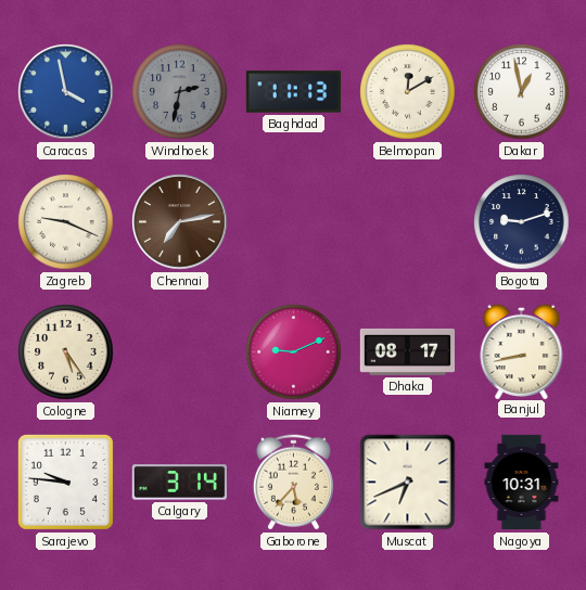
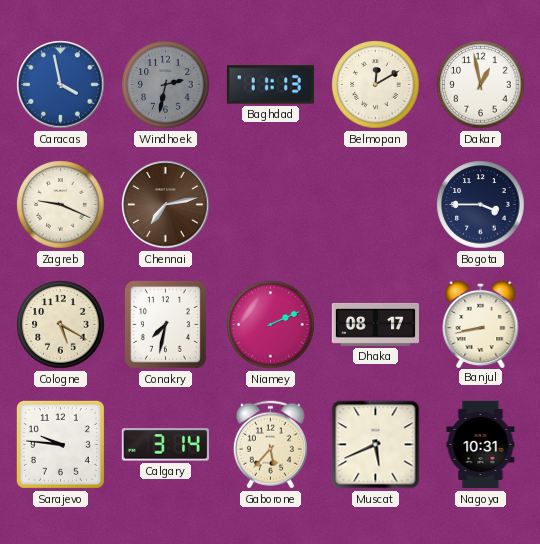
Bogota: 9:12 -> 3:45
Cologne: 5:24 -> 5:20
Conakry: none -> 7:32
Niamey: 9:11 -> 2:11
Muscat: 6:41 -> 5:41
